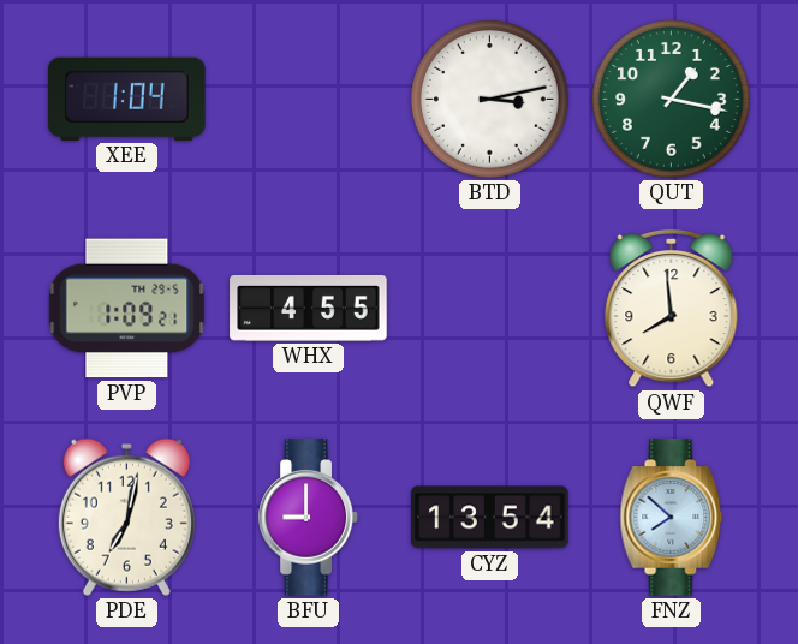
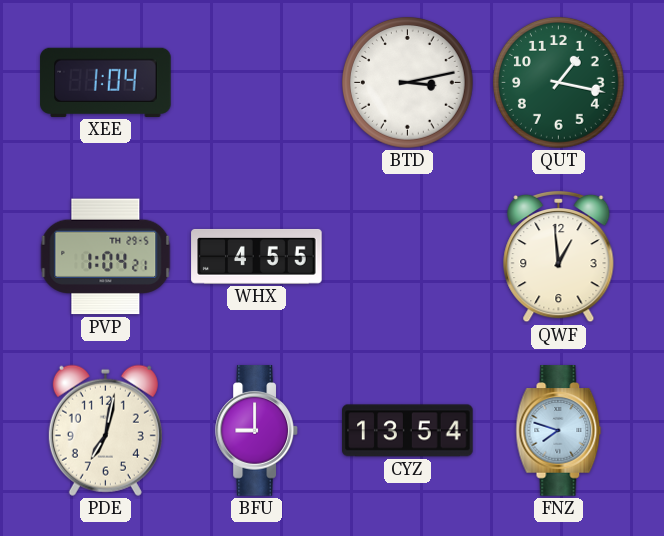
PVP: 1:09 -> 1:04
QWF: 7:59 -> 12:59
FNZ: 7:52 -> 7:48
